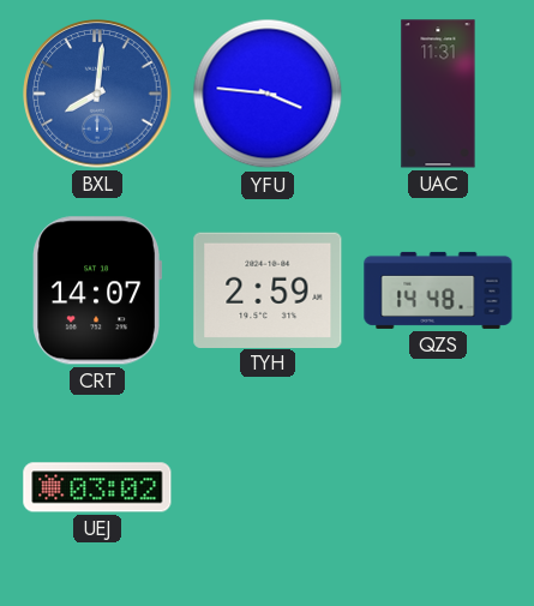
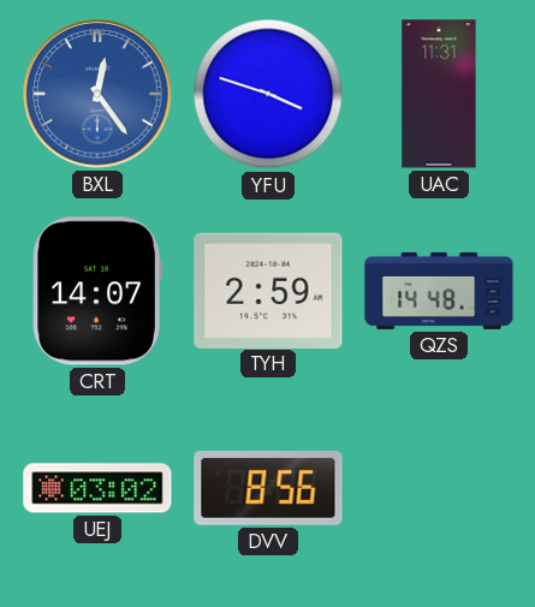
BXL: 8:01 -> 12:24
YFU: 3:46 -> 3:48
DVV: none -> 8:56
